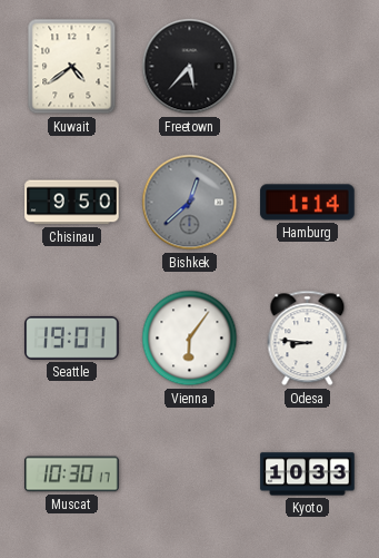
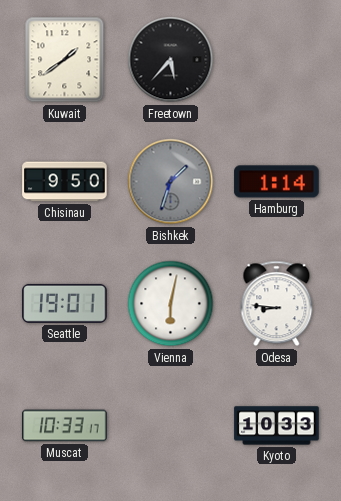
Kuwait: 4:39 -> 1:39
Bishkek: 12:38 -> 1:33
Vienna: 6:06 -> 6:02
Muscat: 10:30 -> 10:33
